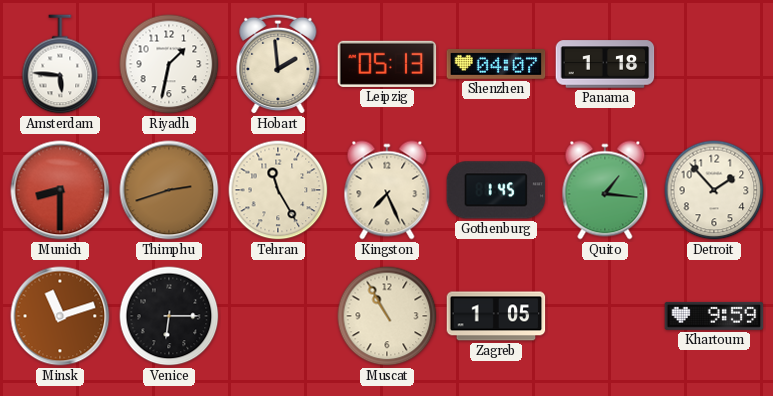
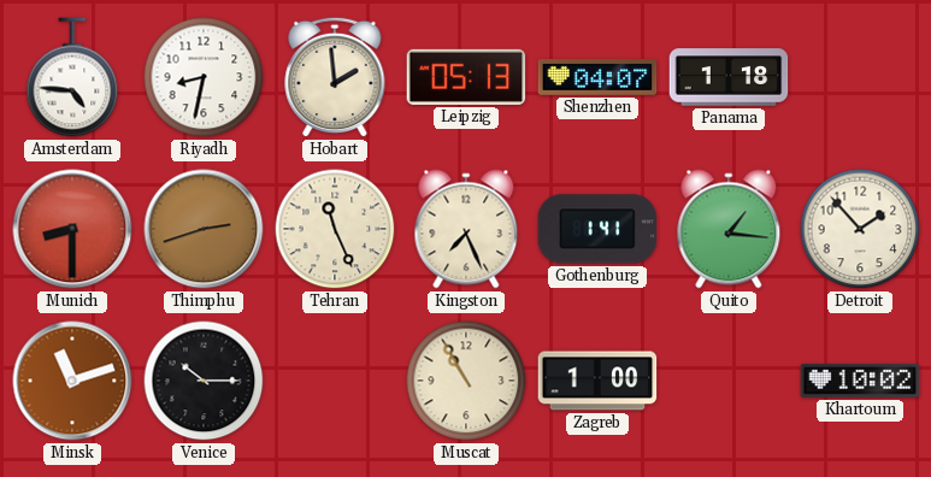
Amsterdam: 5:46 -> 4:46
Riyadh: 1:32 -> 8:32
Tehran: 11:25 -> 11:26
Gothenburg: 1:45 -> 1:41
Venice: 6:15 -> 10:15
Zagreb: 1:05 -> 1:00
Khartoum: 9:59 -> 10:02
